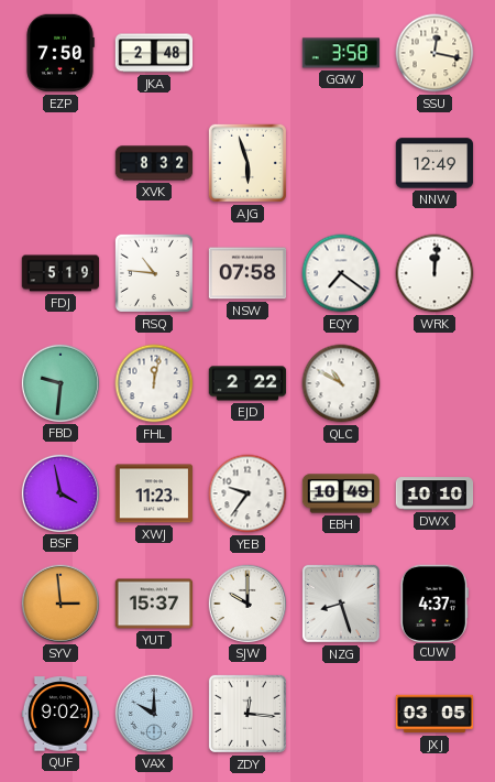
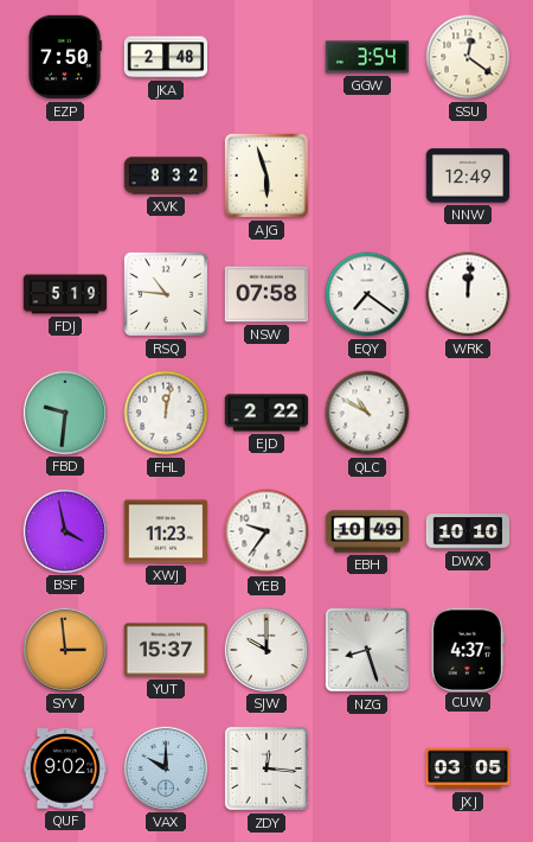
GGW: 3:58 -> 3:54
SSU: 12:17 -> 12:21
